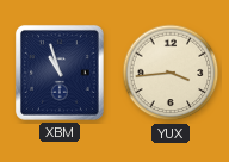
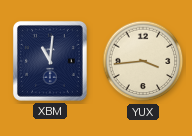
XBM: 10:57 -> 11:01
